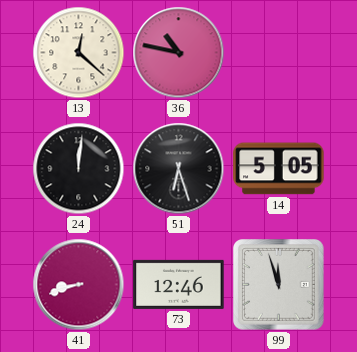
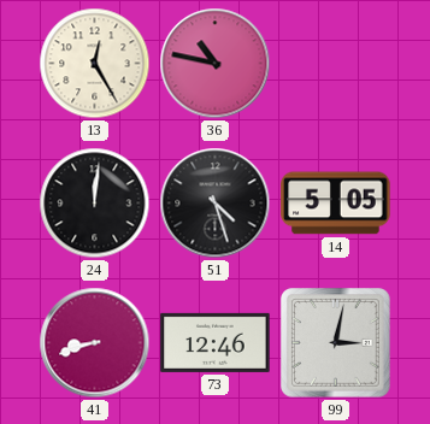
13: 12:22 -> 12:25
51: 6:27 -> 4:27
99: 11:57 -> 3:02
